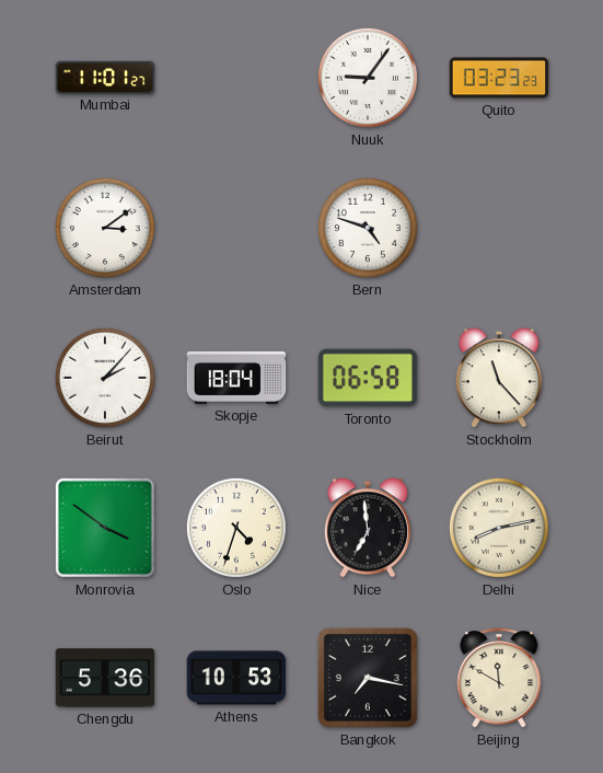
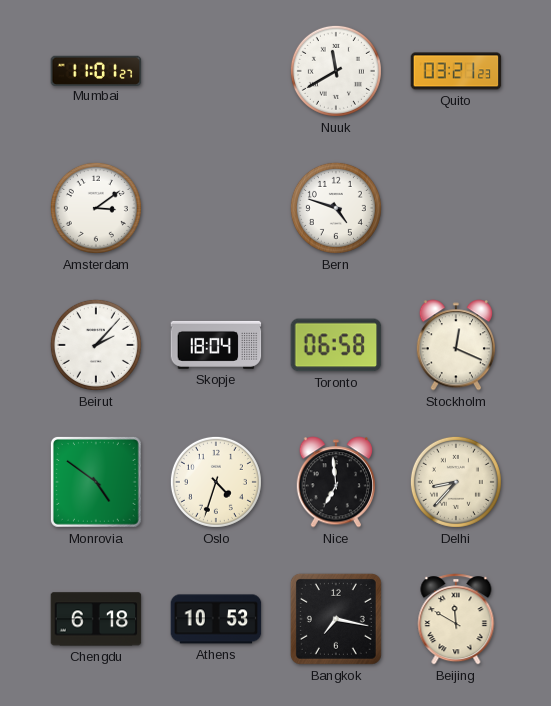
Nuuk: 9:06 -> 11:40
Quito: 03:23 -> 03:21
Stockholm: 11:23 -> 12:19
Monrovia: 3:51 -> 4:51
Delhi: 8:13 -> 8:37
Chengdu: 5:36 -> 6:18
